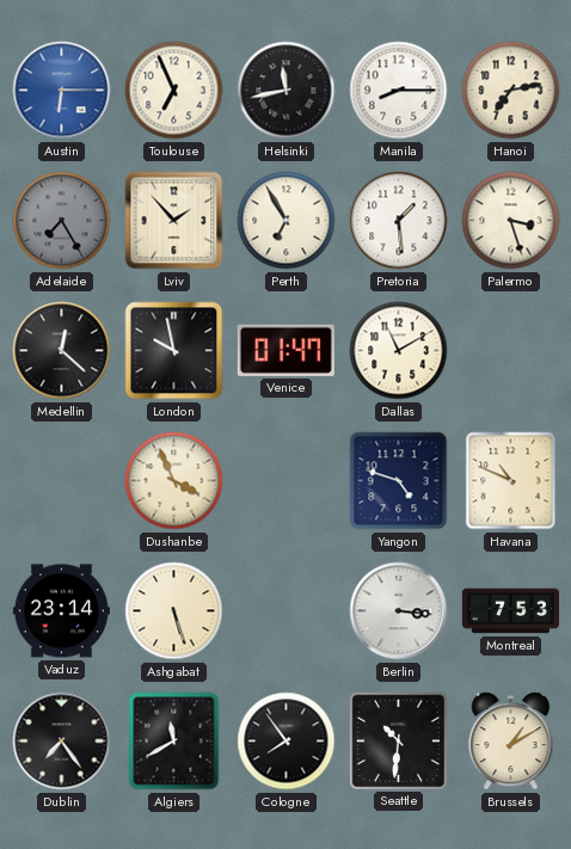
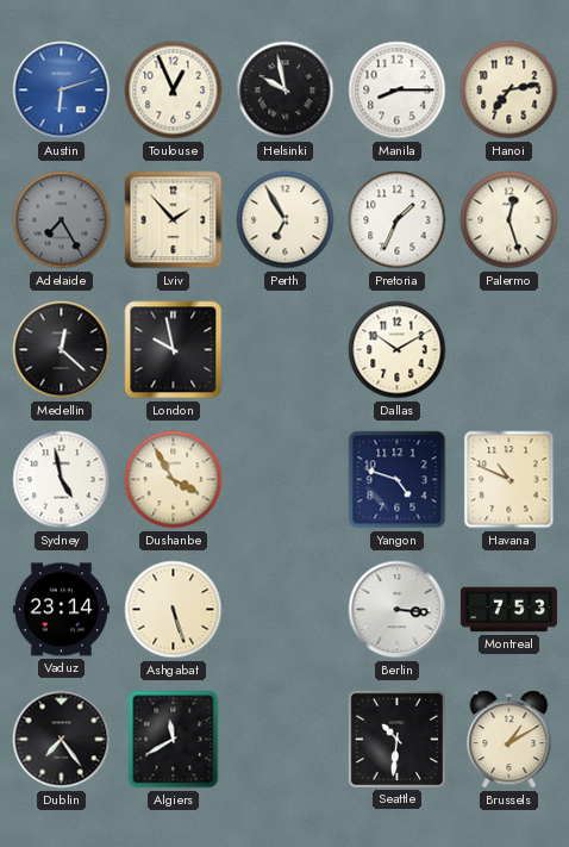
Austin: 6:15 -> 6:12
Toulouse: 6:56 -> 12:56
Helsinki: 11:43 -> 9:58
Pretoria: 1:29 -> 1:34
Palermo: 3:27 -> 12:27
Venice: 01:47 -> none
Dallas: 11:10 -> 10:10
Sydney: none -> 4:58
Dushanbe: 3:56 -> 3:55
Cologne: 7:54 -> none
